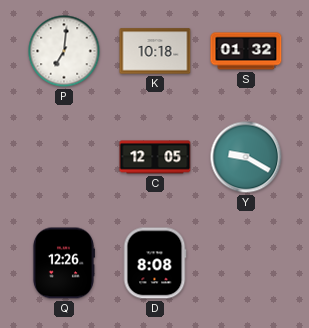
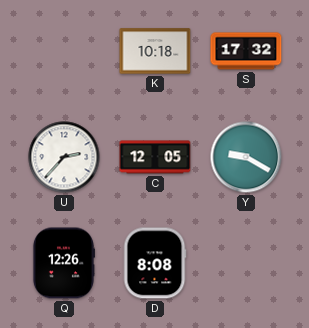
P: 7:01 -> none
S: 01:32 -> 17:32
U: none -> 2:37
